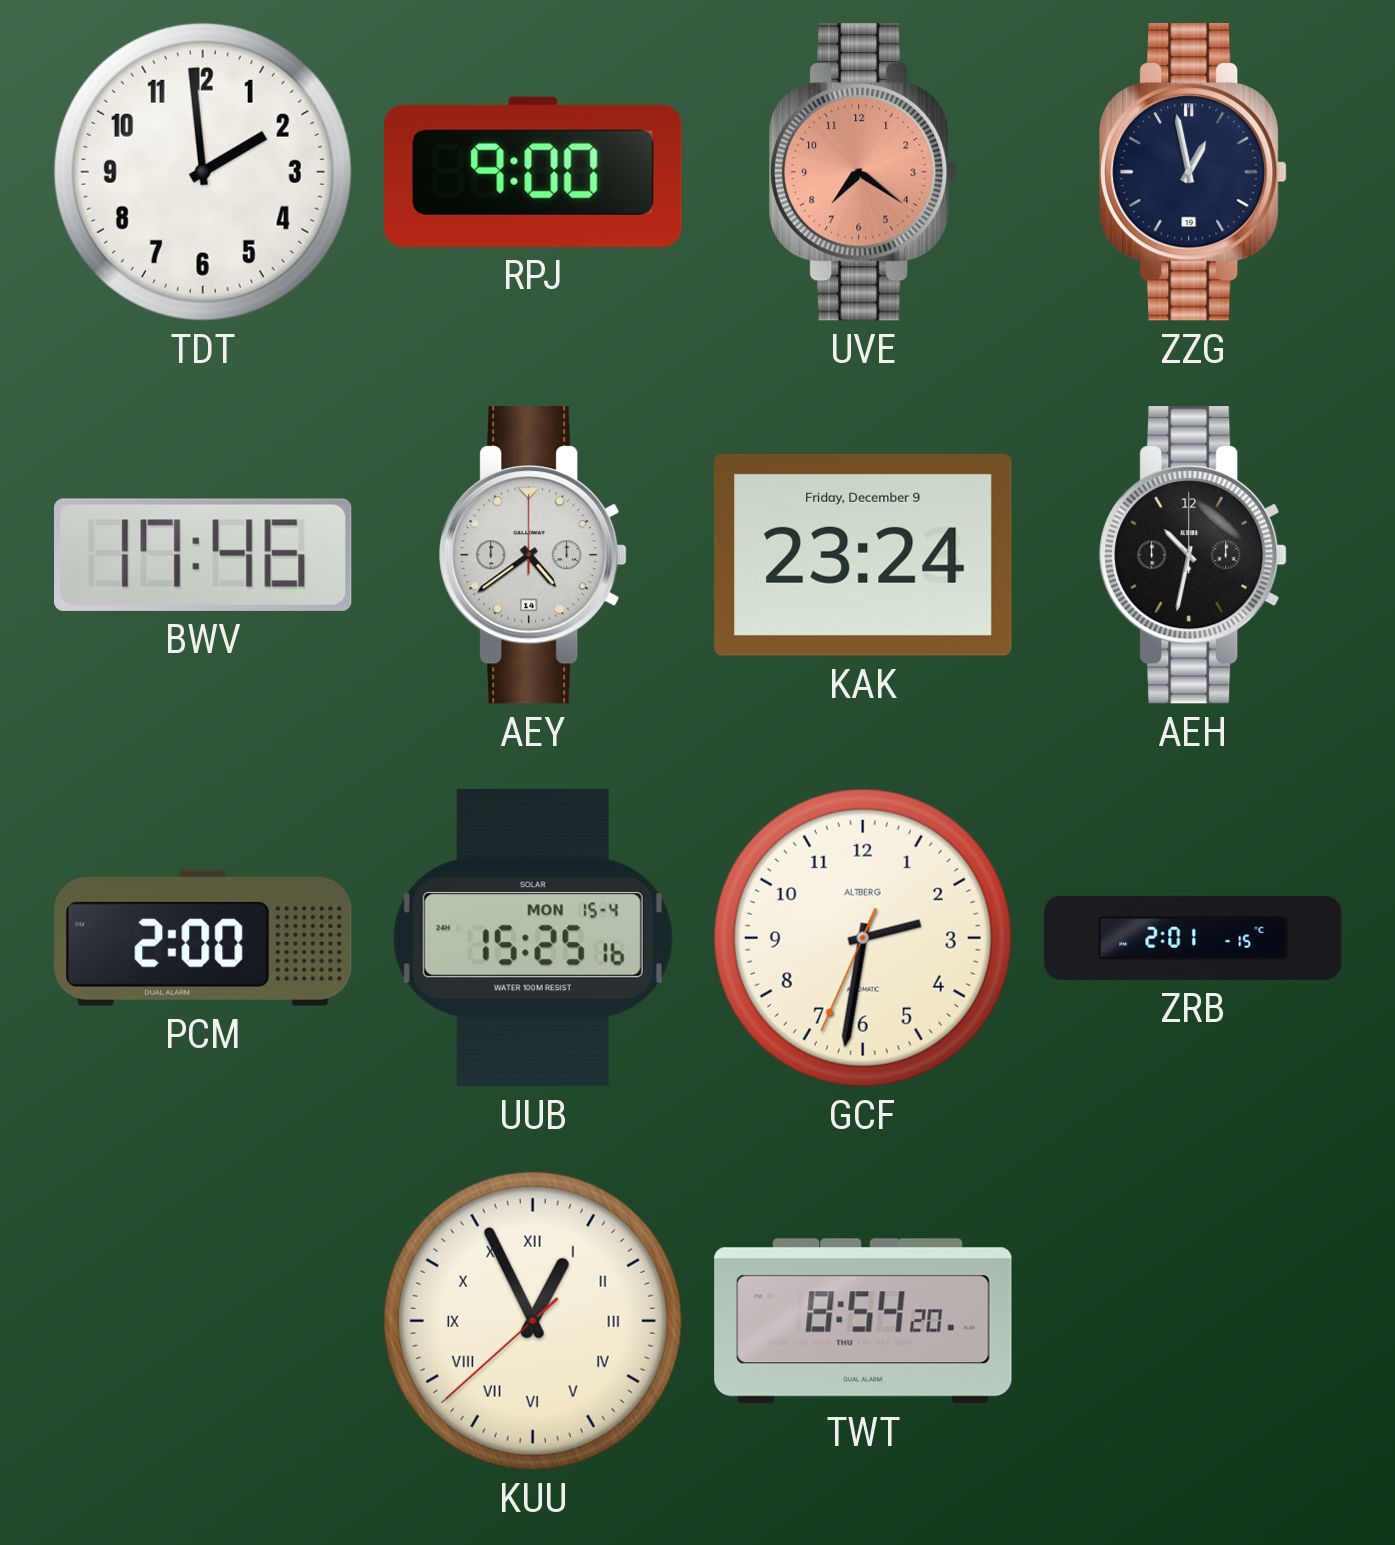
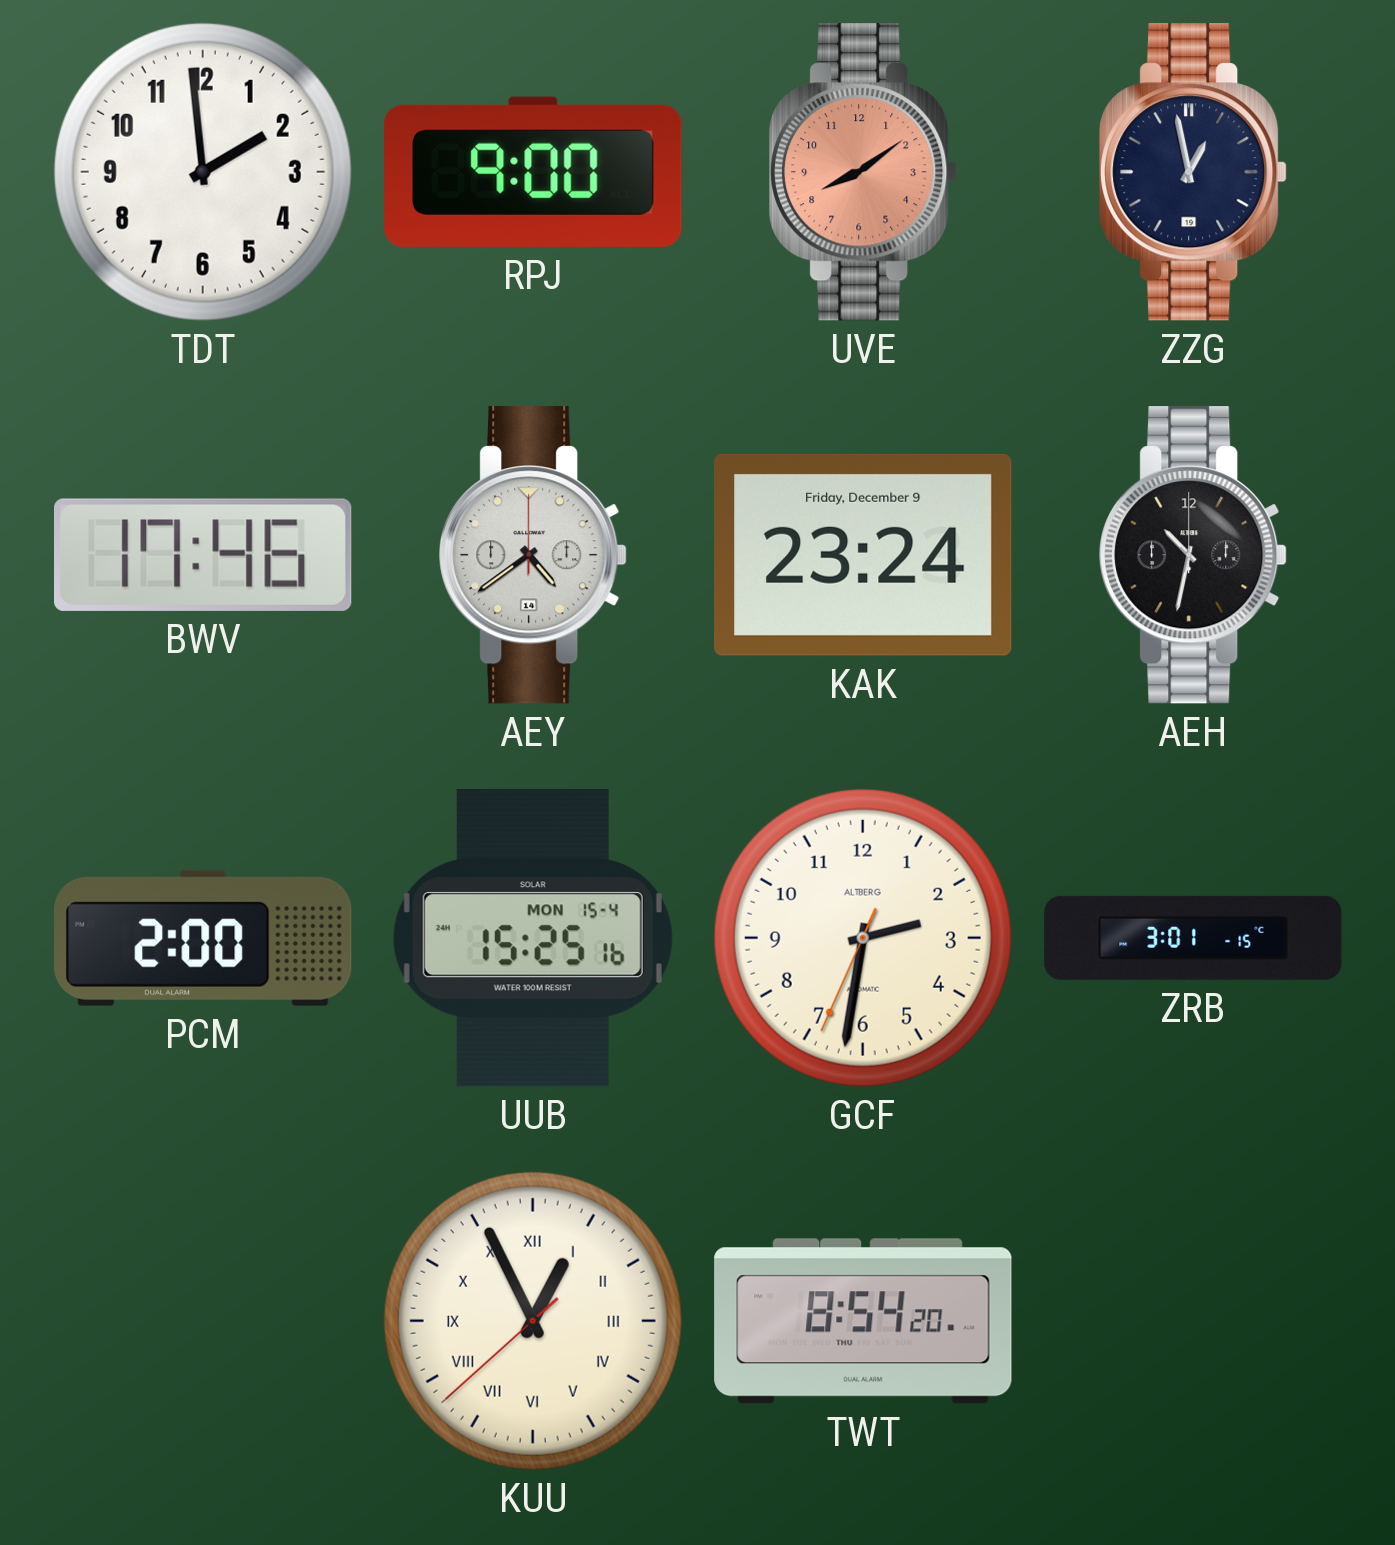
UVE: 7:21 -> 8:09
ZRB: 2:01 -> 3:01
